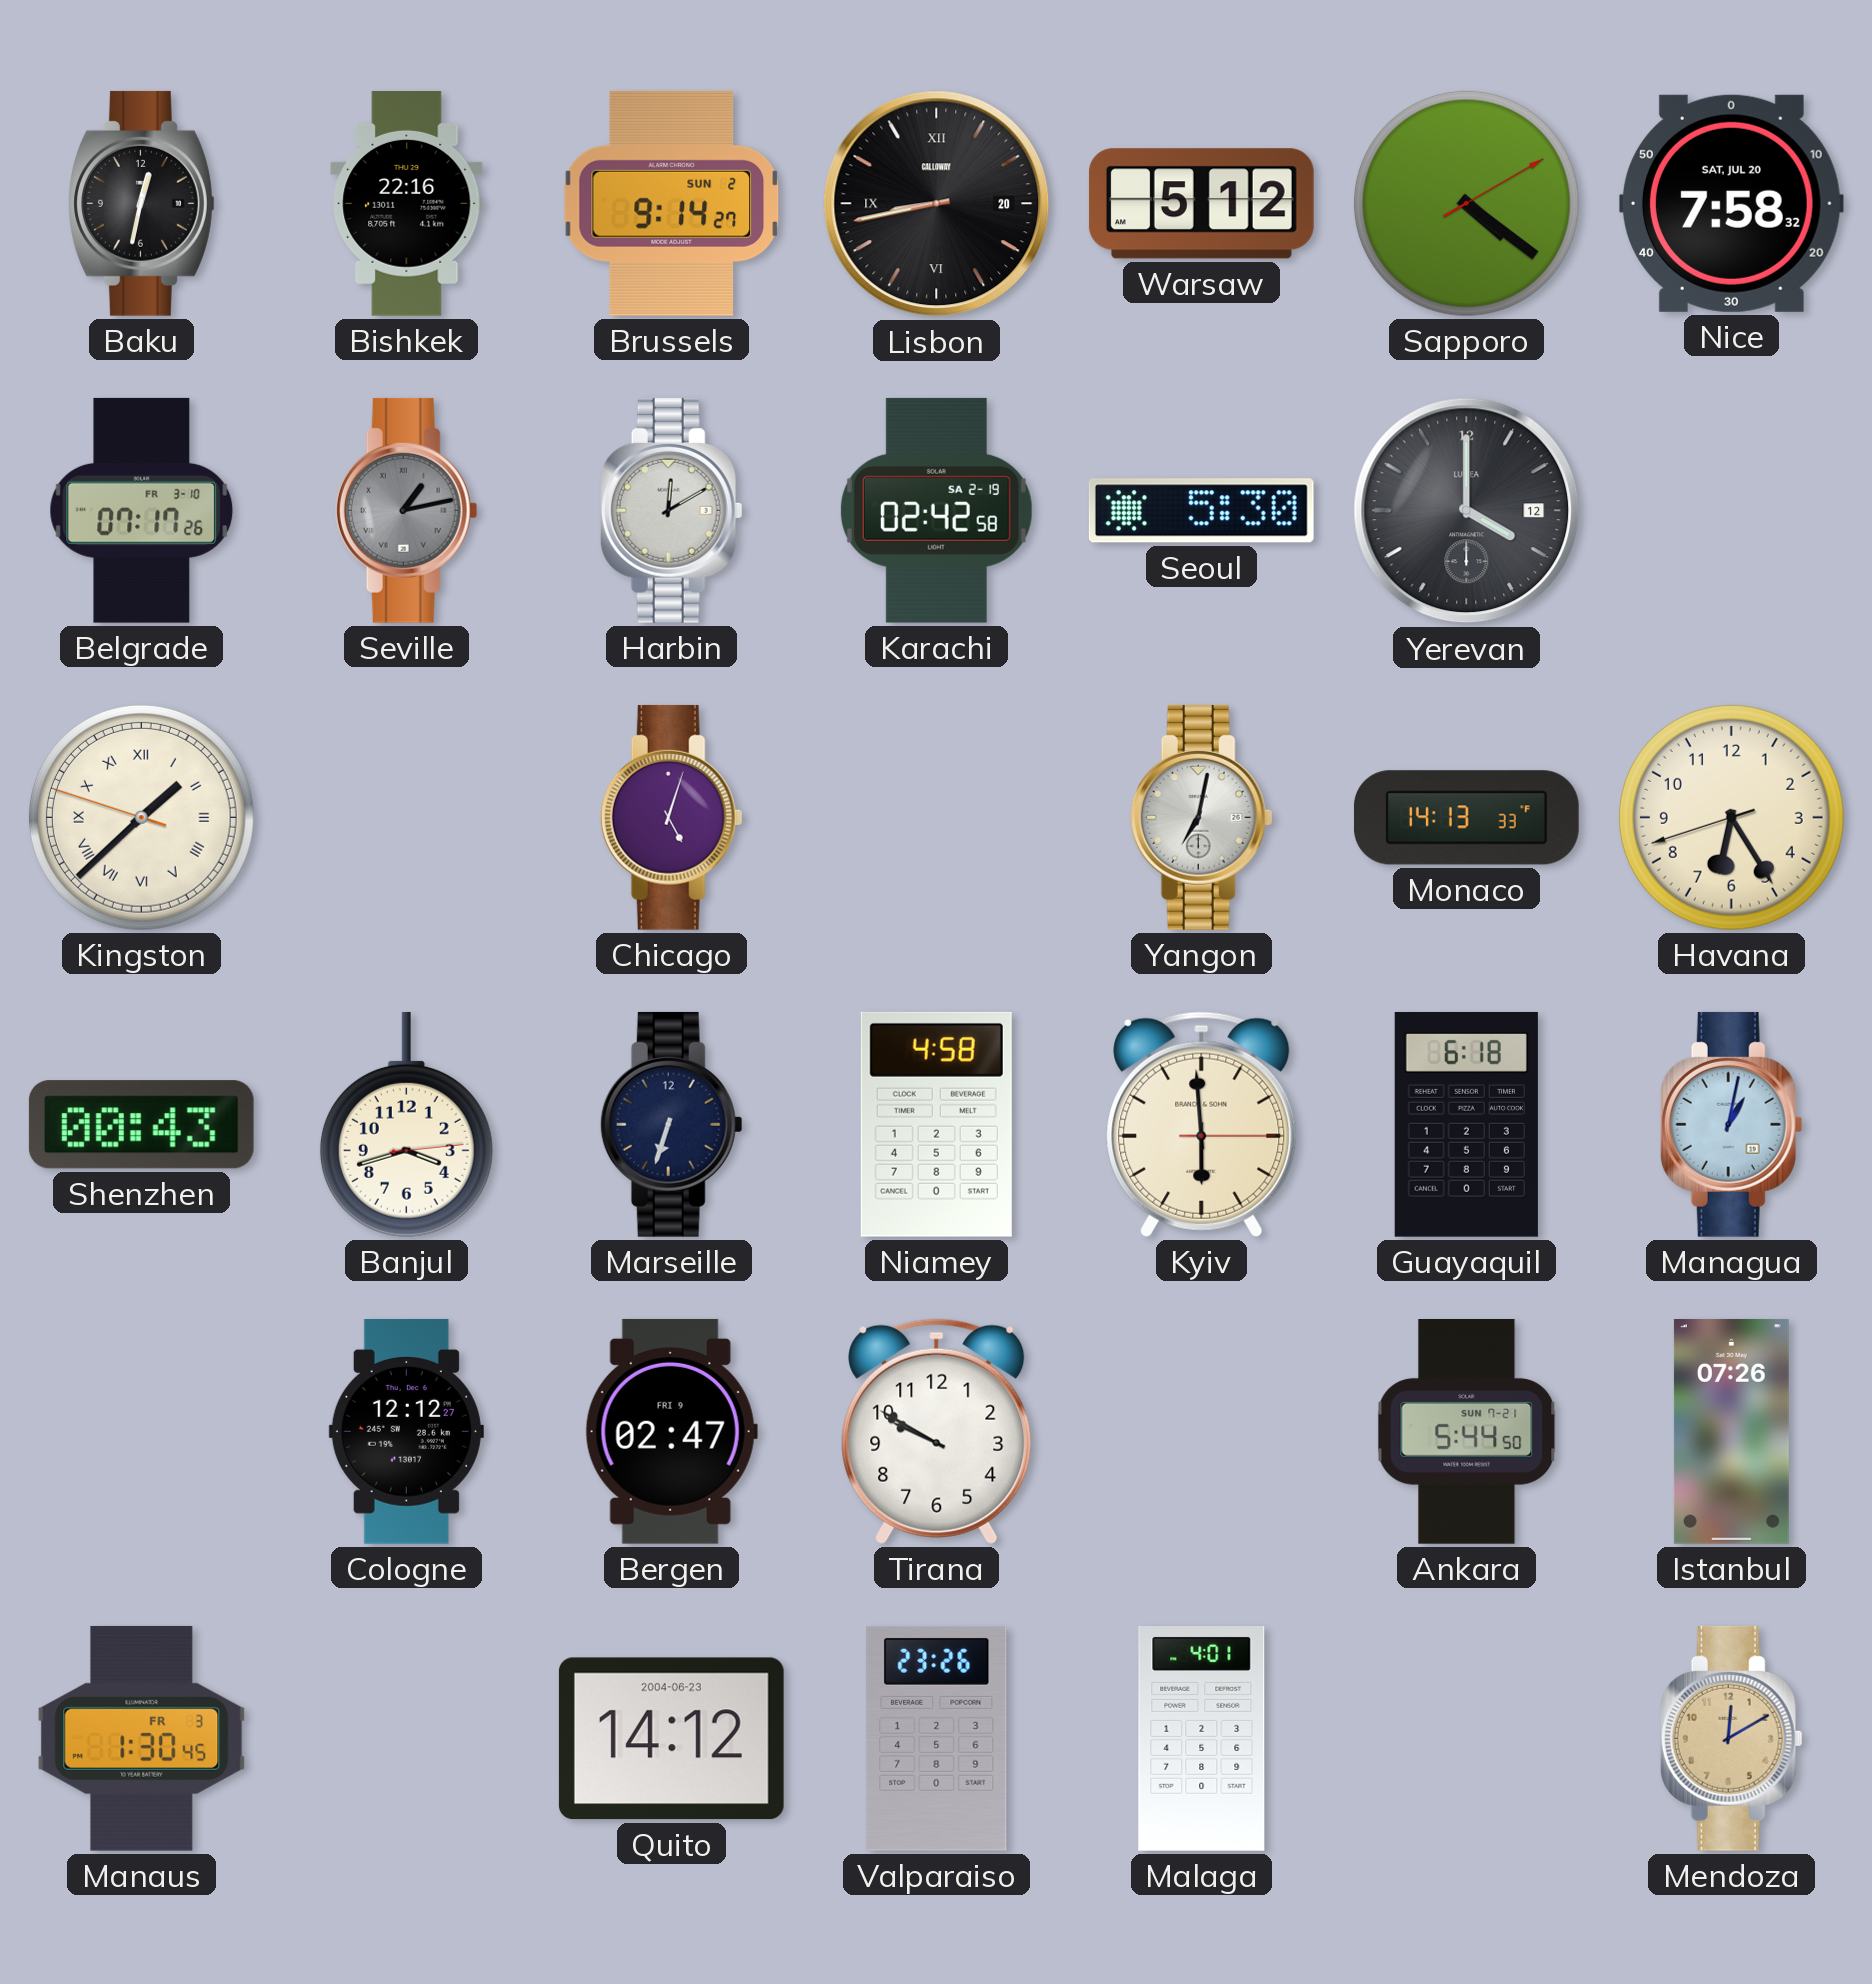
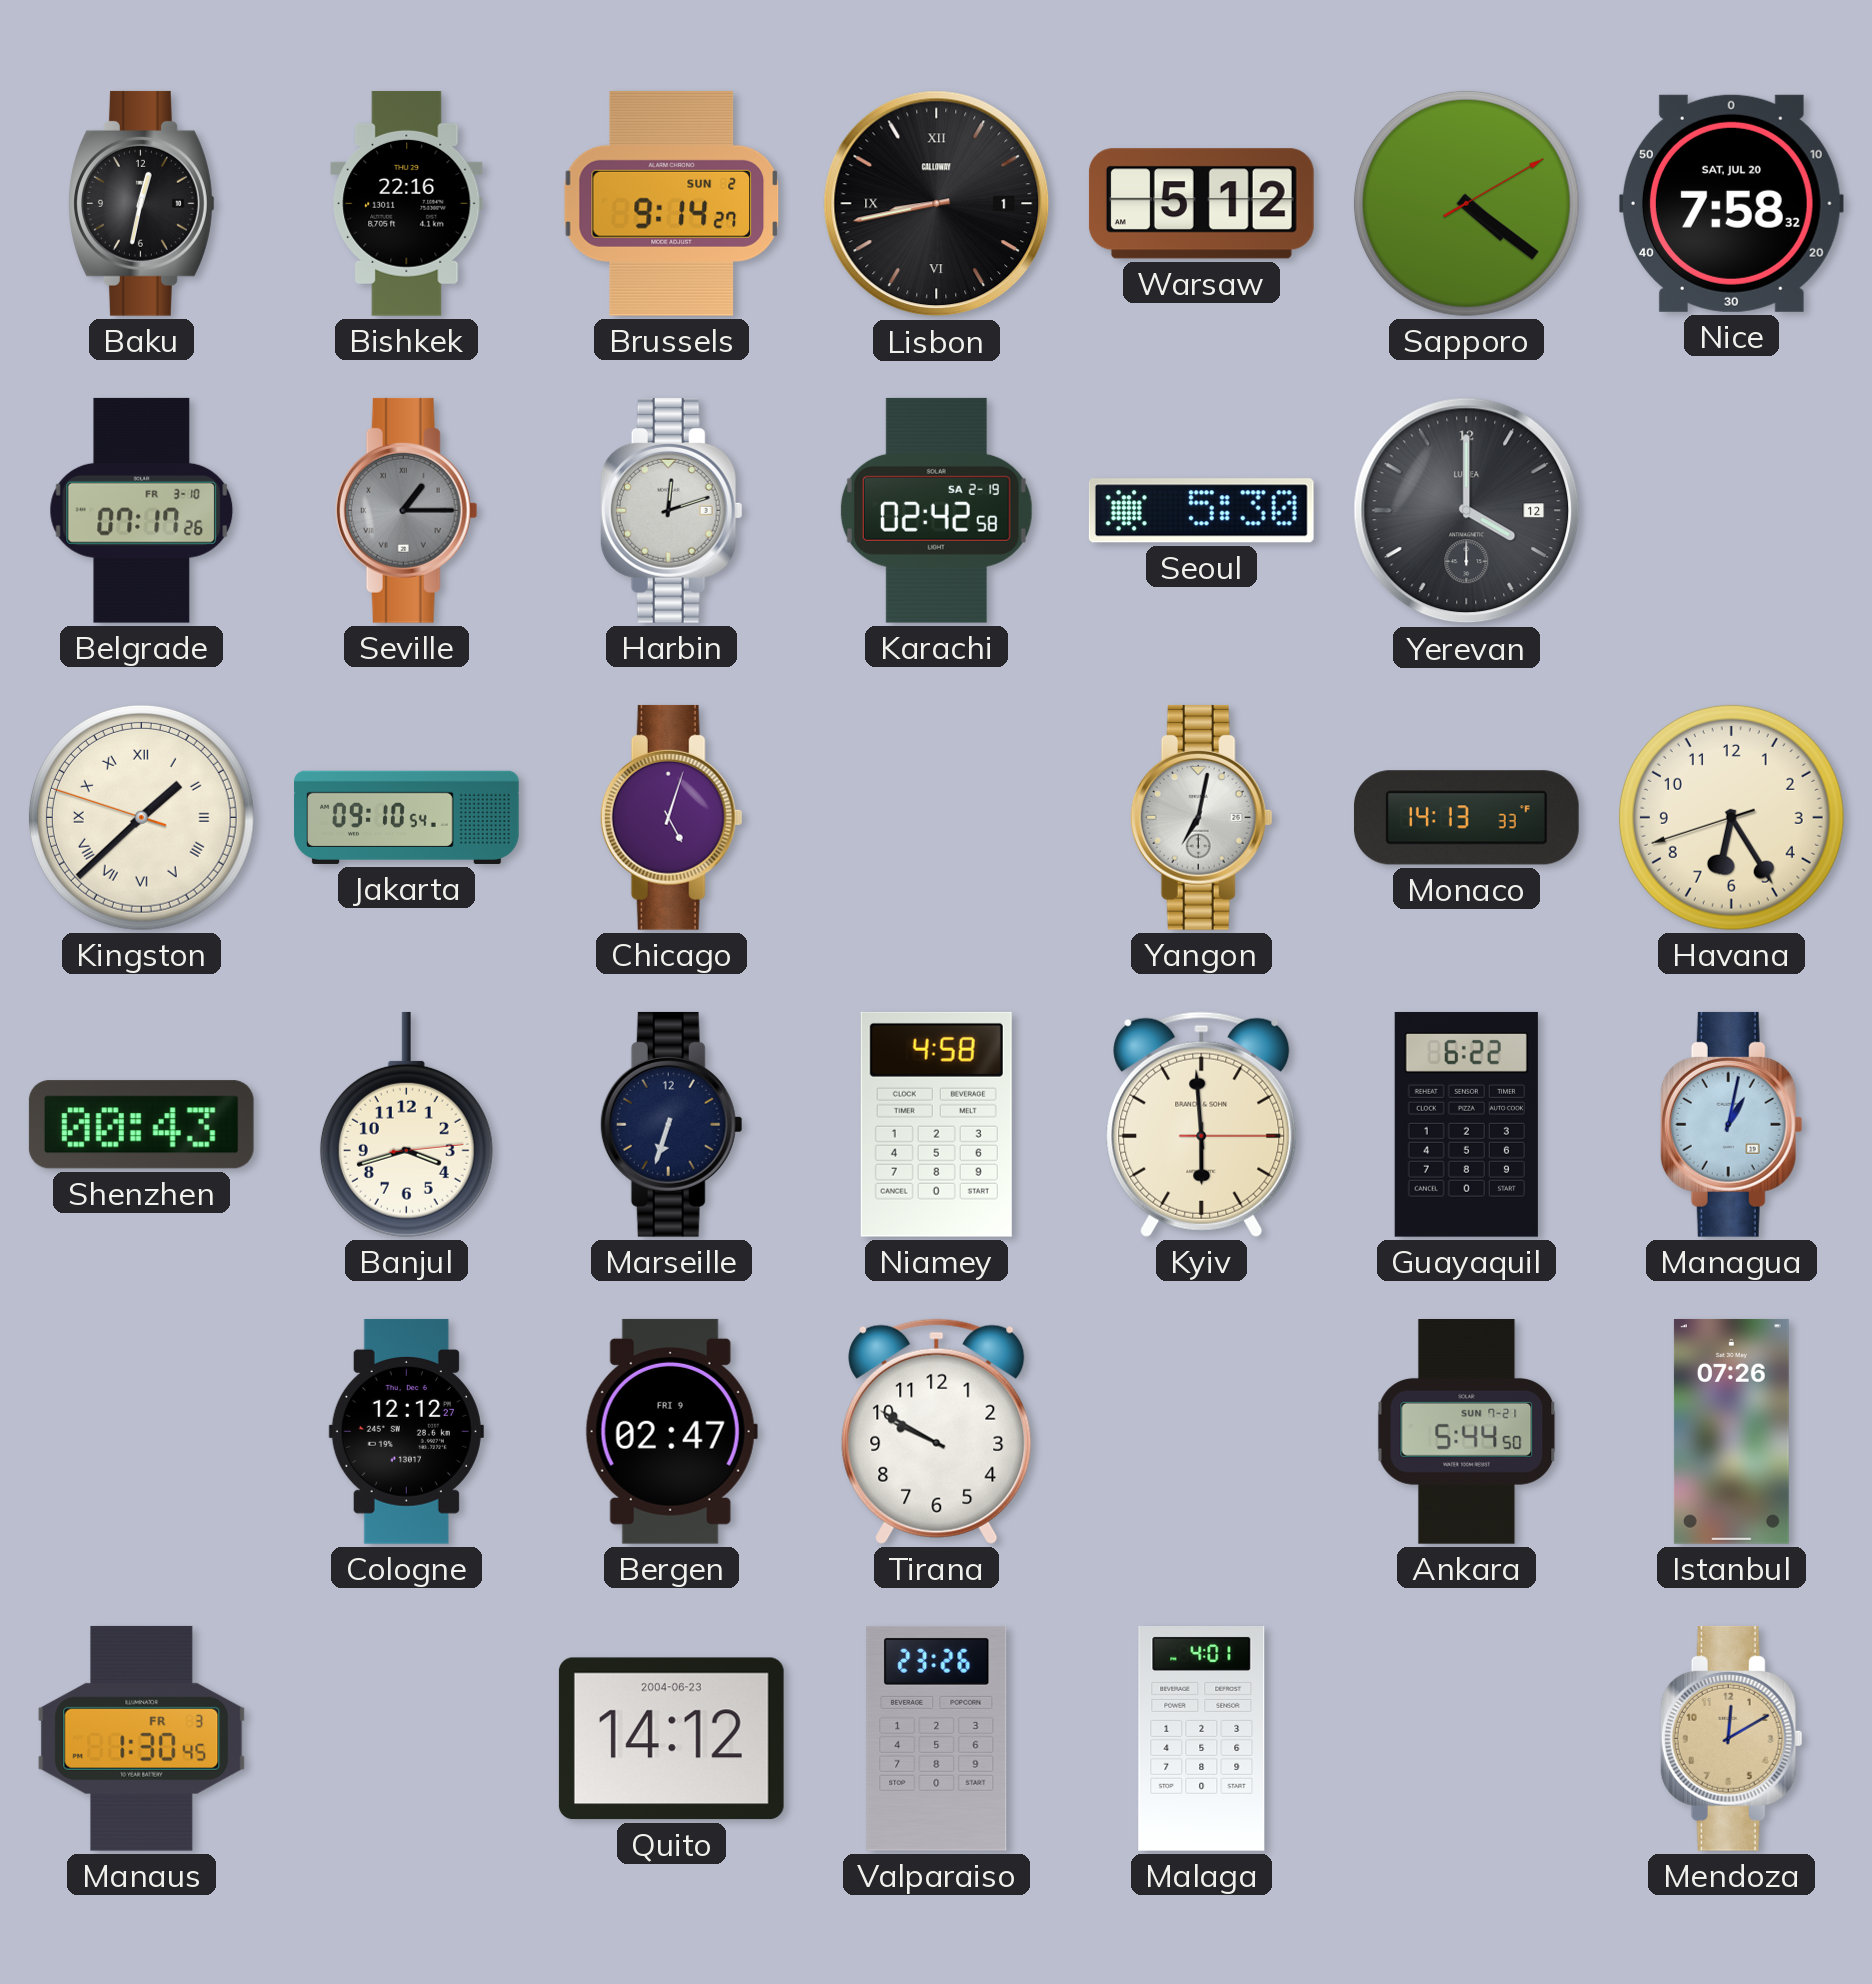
Lisbon date: 20 -> 1
Seville: 1:13 -> 1:15
Harbin: 12:10 -> 12:12
Jakarta: none -> 09:10
Guayaquil: 6:18 -> 6:22
